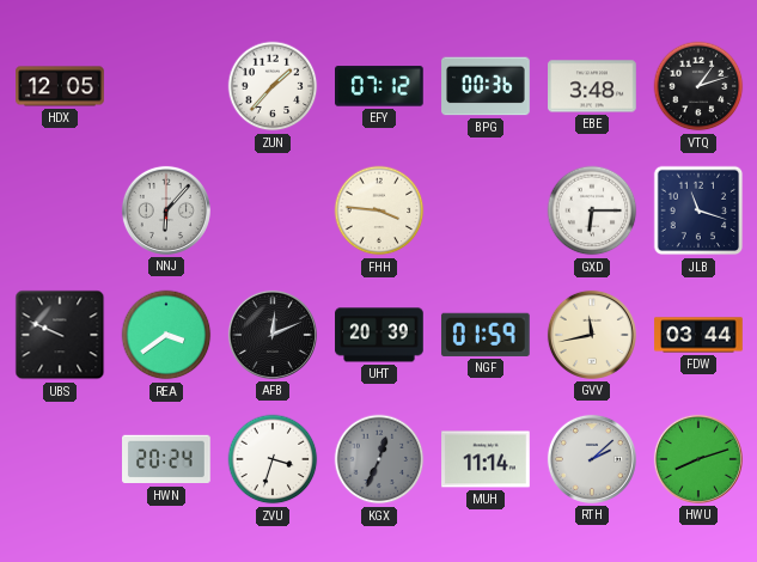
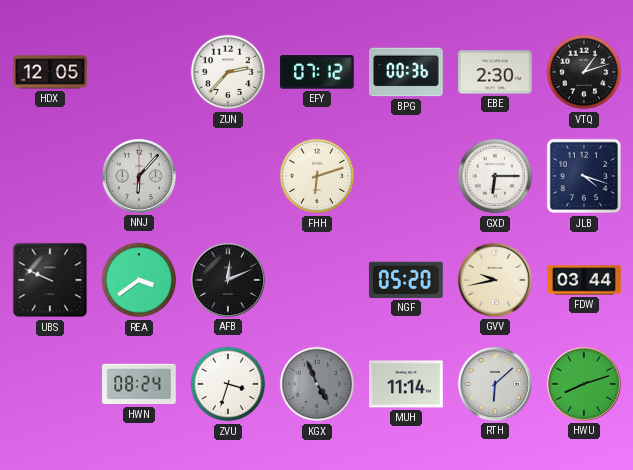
ZUN: 1:37 -> 2:37
EBE: 3:48 -> 2:30
FHH: 3:46 -> 6:12
JLB: 11:18 -> 4:18
UHT: 20:39 -> none
NGF: 01:59 -> 05:20
GVV: 11:43 -> 9:43
HWN: 20:24 -> 08:24
KGX: 12:34 -> 4:56
RTH: 2:08 -> 6:08
